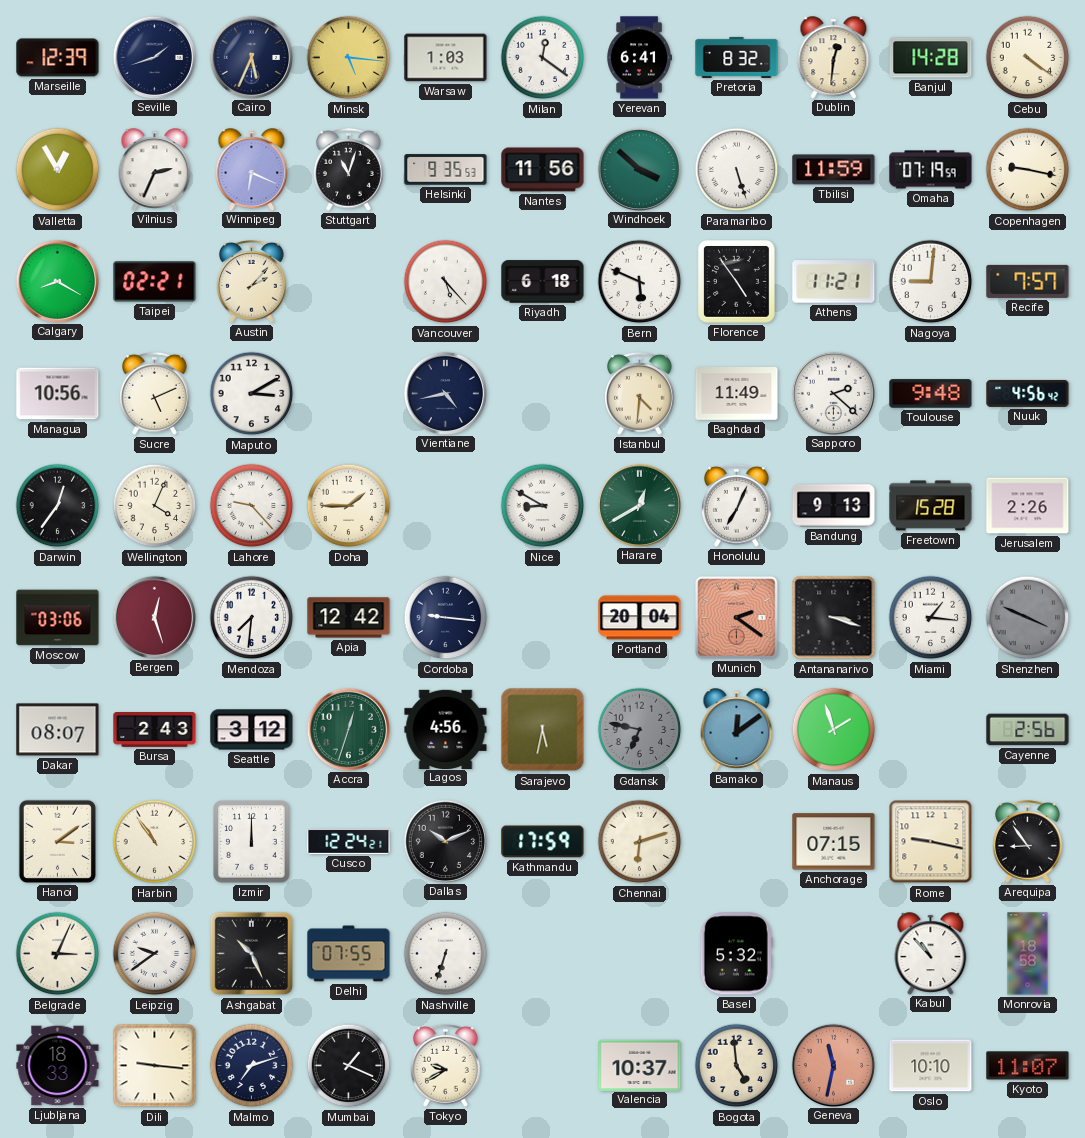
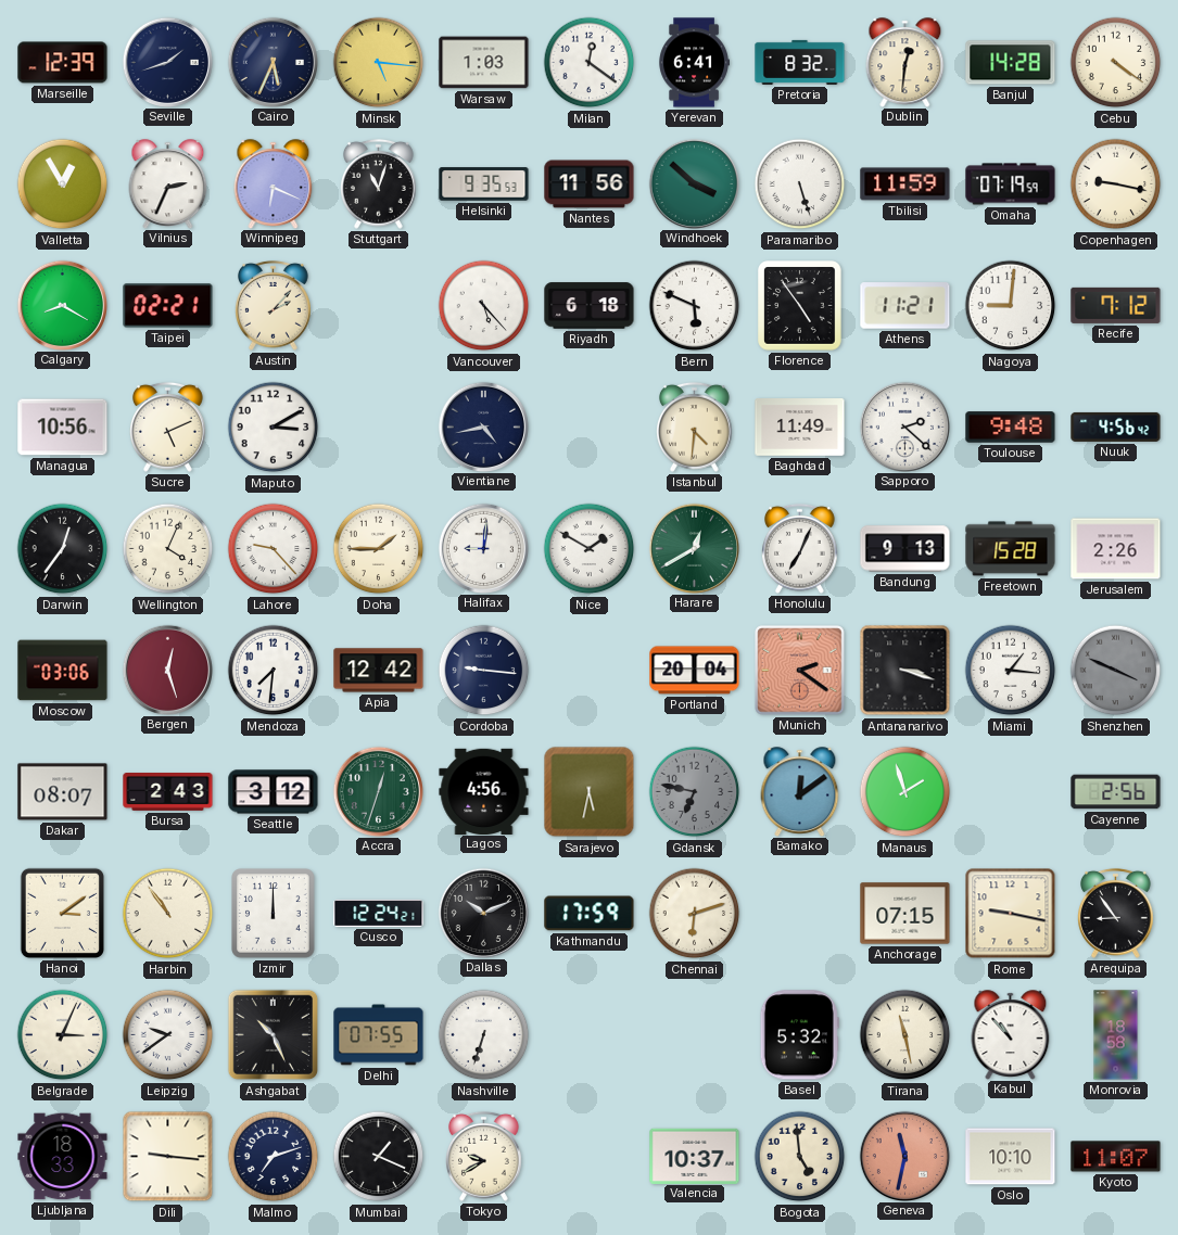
Recife: 7:57 -> 7:12
Halifax: none -> 9:01
Nice: 8:50 -> 1:50
Tirana: none -> 11:28
